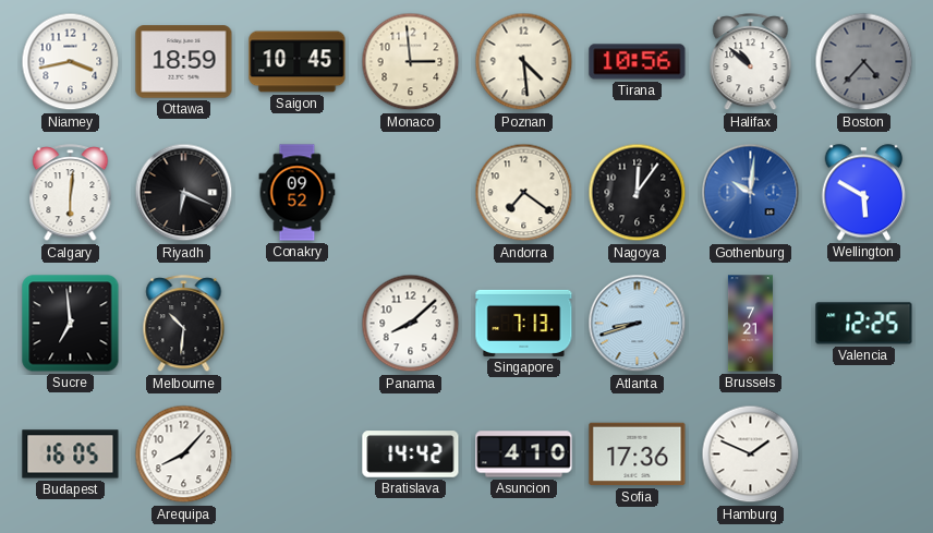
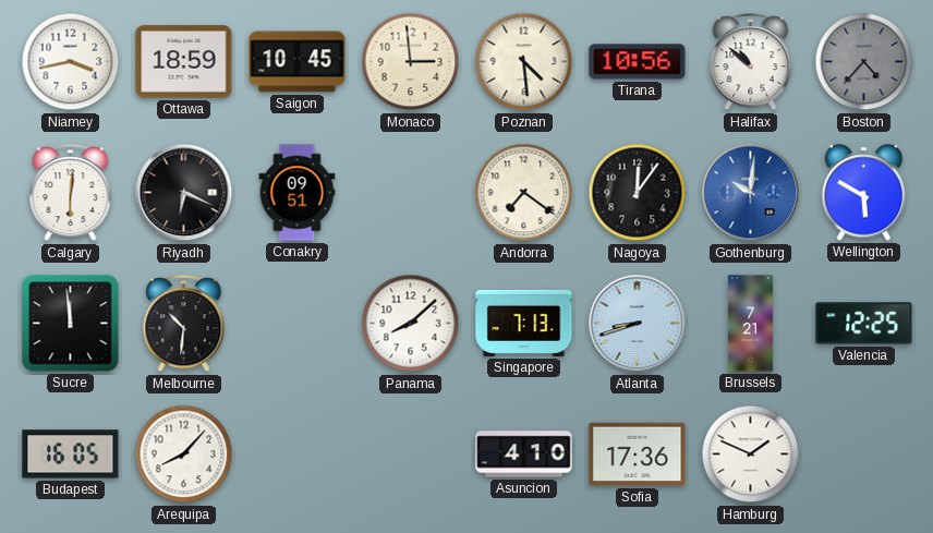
Conakry: 09:52 -> 09:51
Sucre: 6:59 -> 11:59
Bratislava: 14:42 -> none
